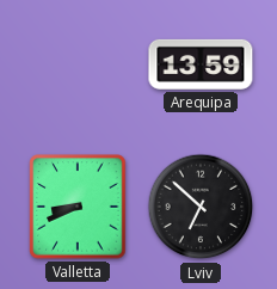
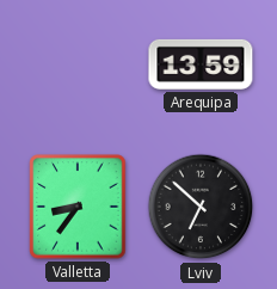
Valletta: 8:41 -> 8:36
